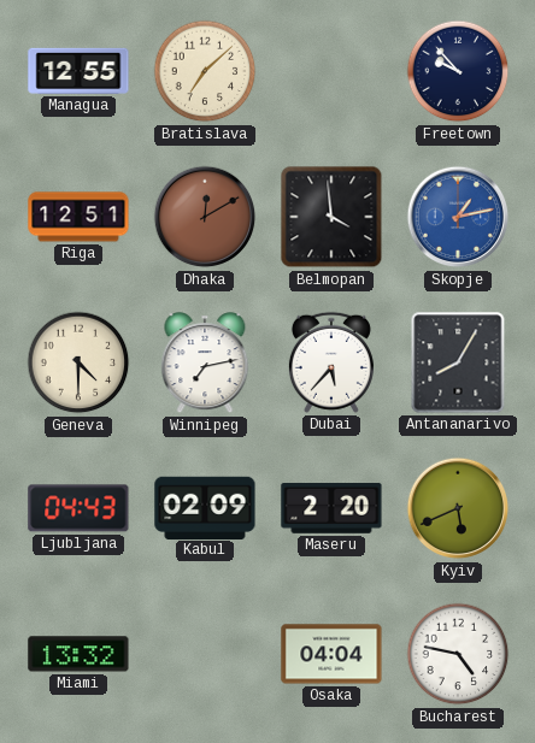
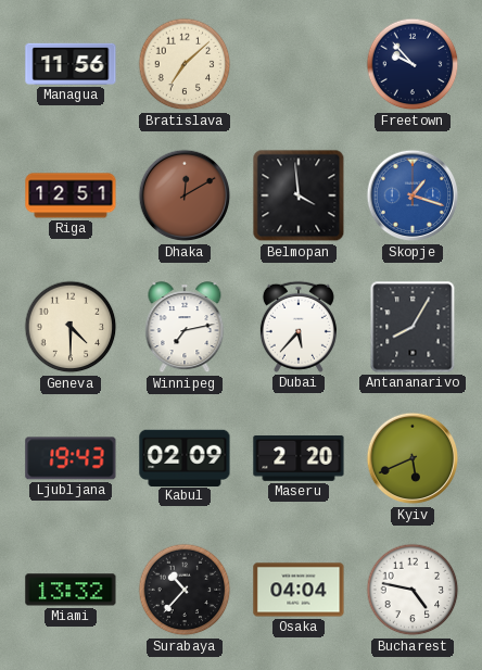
Managua: 12:55 -> 11:56
Skopje: 1:13 -> 1:18
Ljubljana: 04:43 -> 19:43
Surabaya: none -> 10:37
